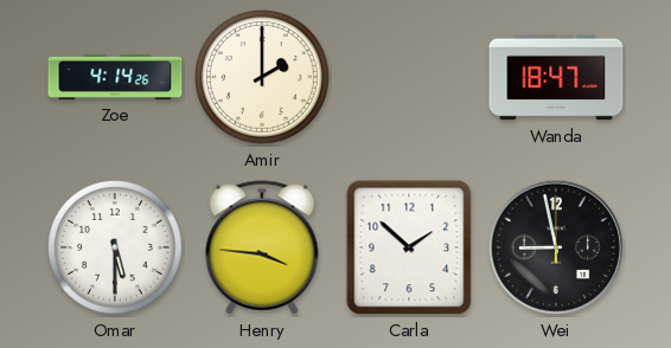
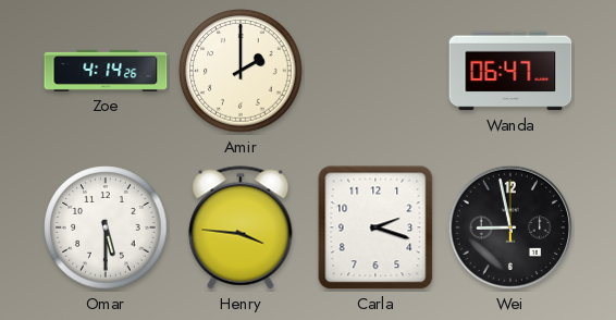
Wanda: 18:47 -> 06:47
Carla: 1:52 -> 2:18
